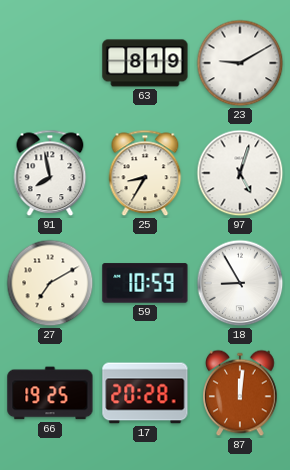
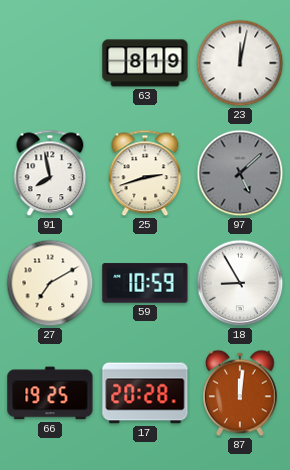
23: 9:10 -> 12:02
25: 8:35 -> 2:42
97: 5:03 -> 5:08
97 dial: white -> grey
